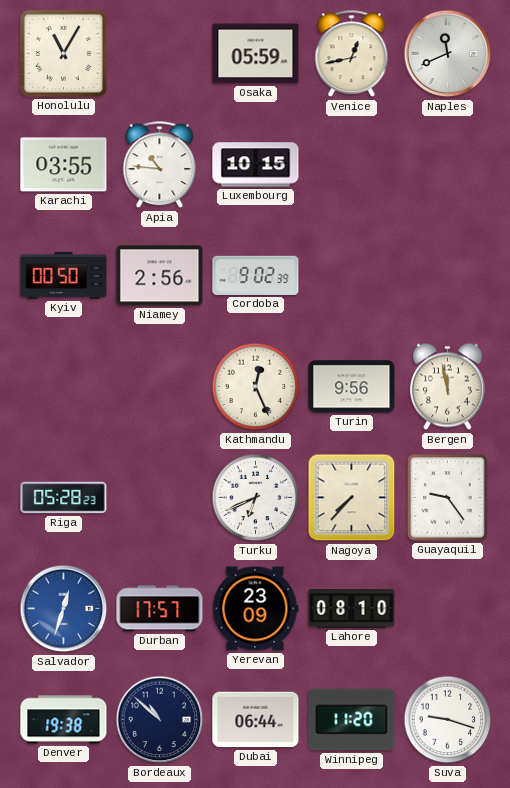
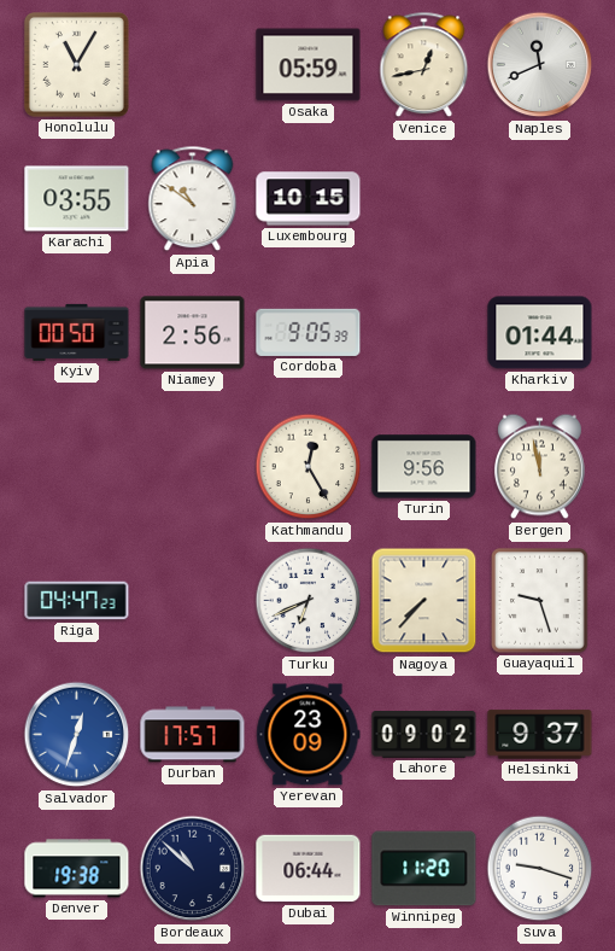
Apia: 10:46 -> 10:51
Cordoba: 9:02 -> 9:05
Kharkiv: none -> 01:44
Kathmandu: 12:26 -> 12:25
Riga: 05:28 -> 04:47
Guayaquil: 9:24 -> 9:27
Lahore: 08:10 -> 09:02
Helsinki: none -> 9:37
